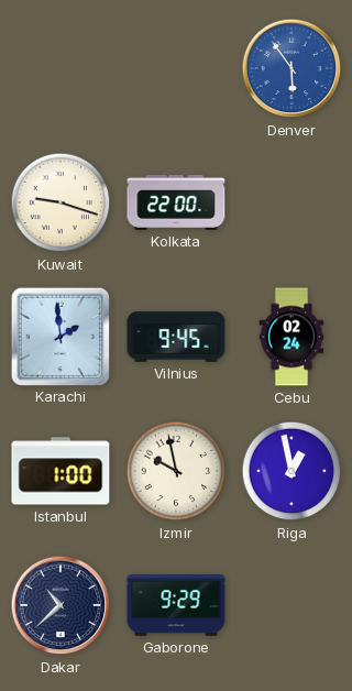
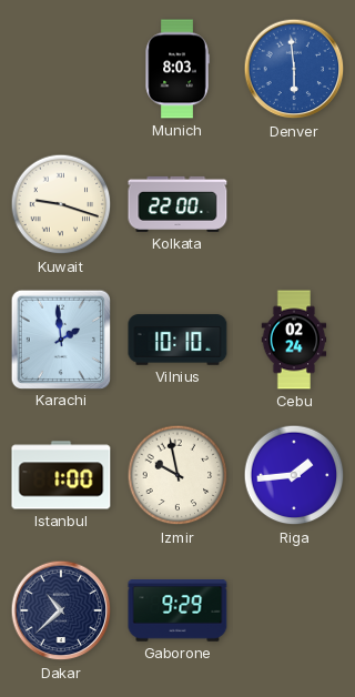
Munich: none -> 8:03
Denver: 5:54 -> 5:59
Vilnius: 9:45 -> 10:10
Riga: 12:58 -> 1:44
